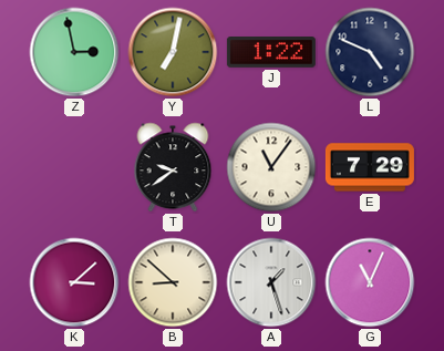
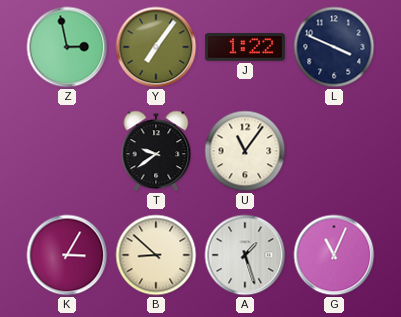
Y: 7:02 -> 7:06
L: 4:49 -> 3:49
E: 7:29 -> none
K: 3:08 -> 3:05
